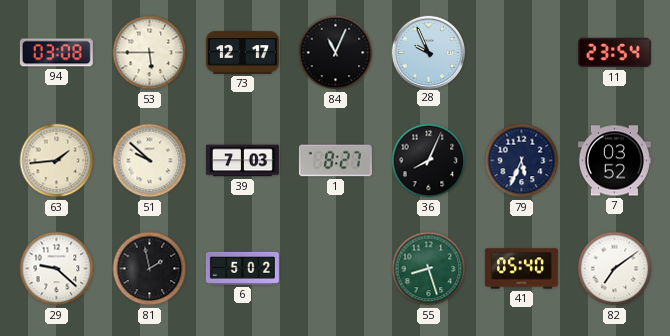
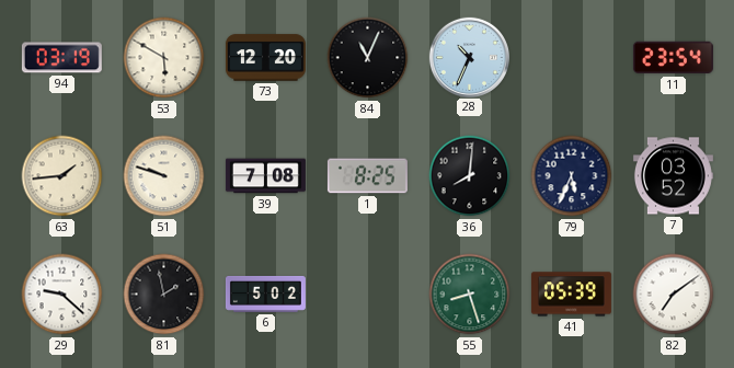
94: 03:08 -> 03:19
53: 5:45 -> 5:50
73: 12:17 -> 12:20
28: 9:56 -> 10:34
51: 9:52 -> 9:48
39: 7:03 -> 7:08
1: 8:27 -> 8:25
36: 8:04 -> 8:01
41: 05:40 -> 05:39
